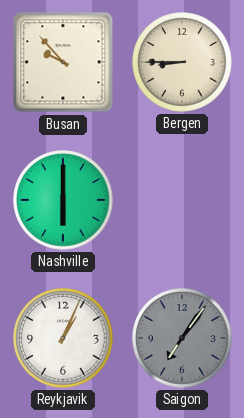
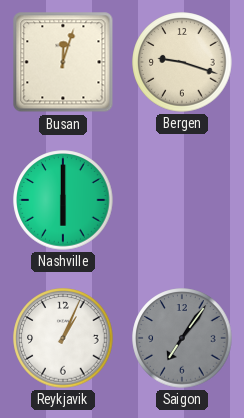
Busan: 9:53 -> 12:03
Bergen: 8:45 -> 9:18
